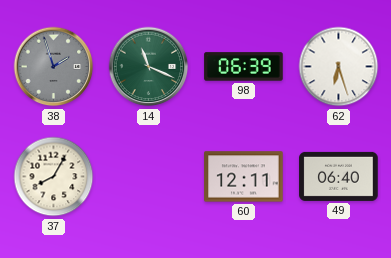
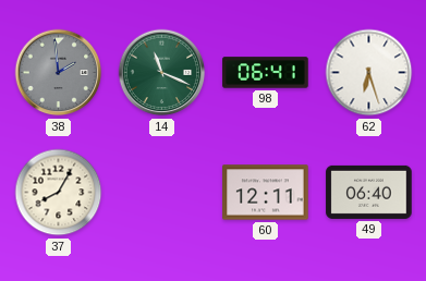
38: 1:57 -> 1:59
98: 06:39 -> 06:41
